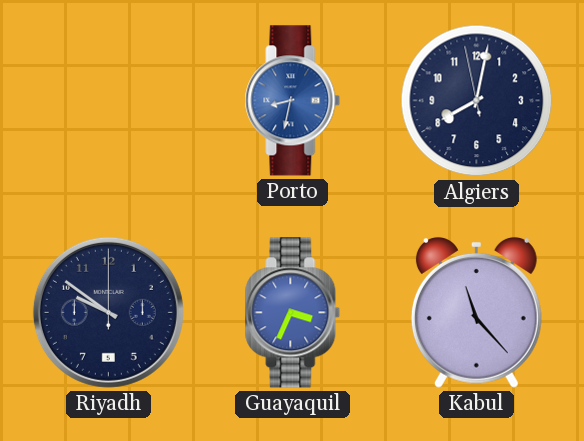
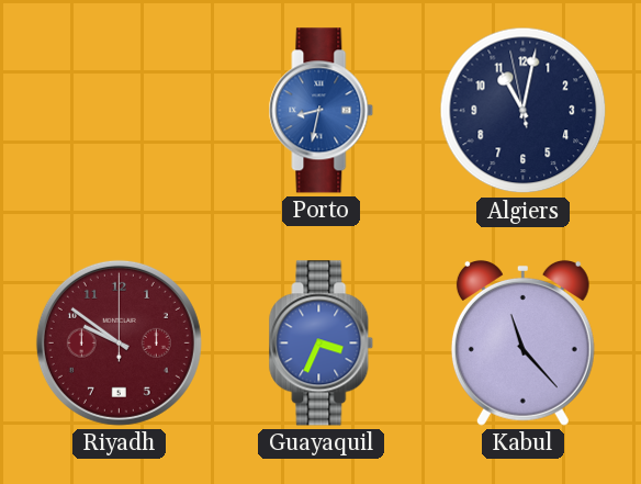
Algiers: 8:01 -> 11:01
Riyadh dial: navy -> burgundy
